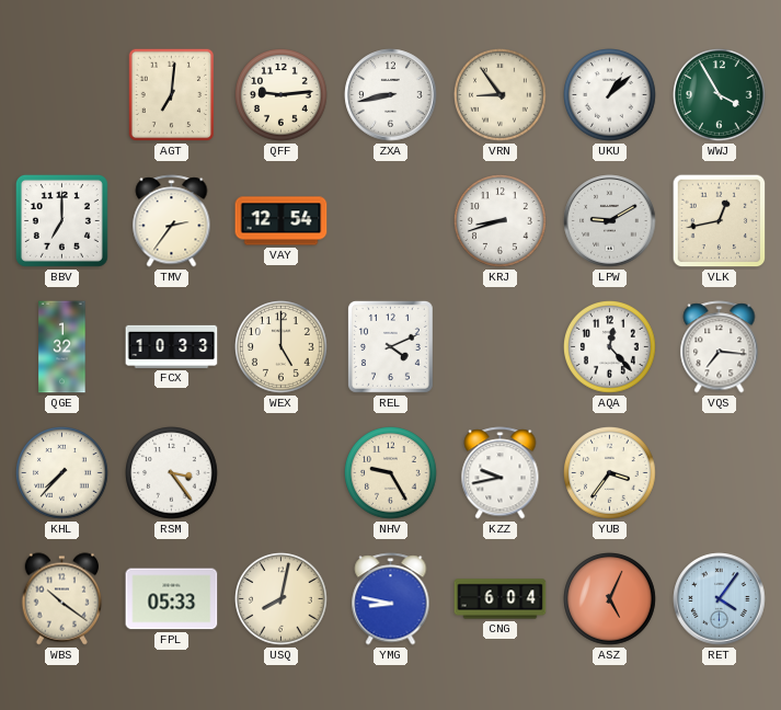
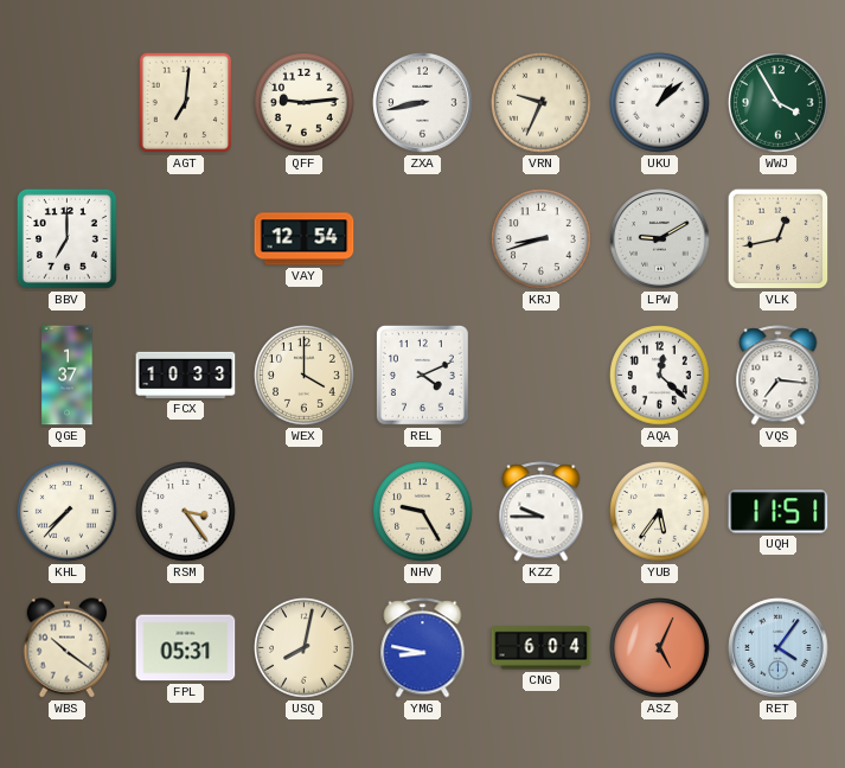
VRN: 8:54 -> 9:34
TMV: 2:36 -> none
QGE: 1:32 -> 1:37
WEX: 5:00 -> 4:00
AQA: 12:23 -> 12:22
KZZ: 9:43 -> 9:45
YUB: 3:36 -> 5:36
UQH: none -> 11:51
FPL: 05:33 -> 05:31
